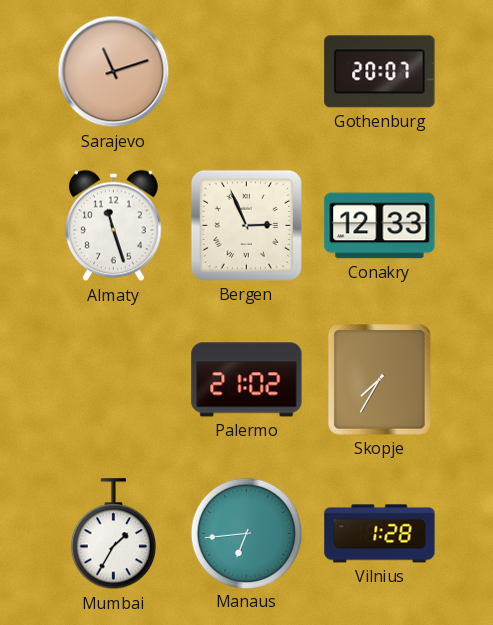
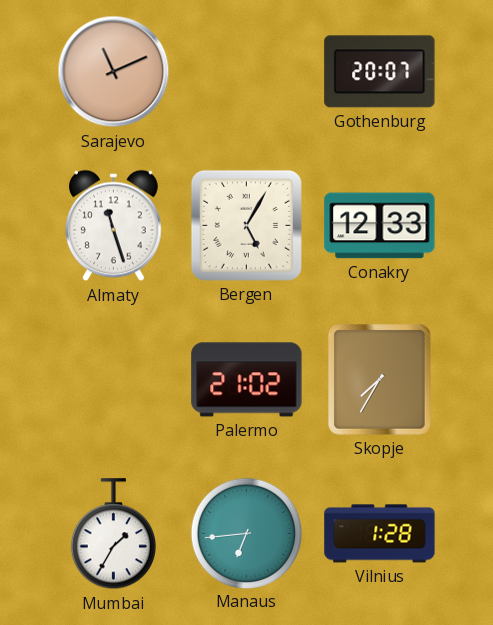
Sarajevo: 11:12 -> 11:11
Bergen: 2:56 -> 5:05
